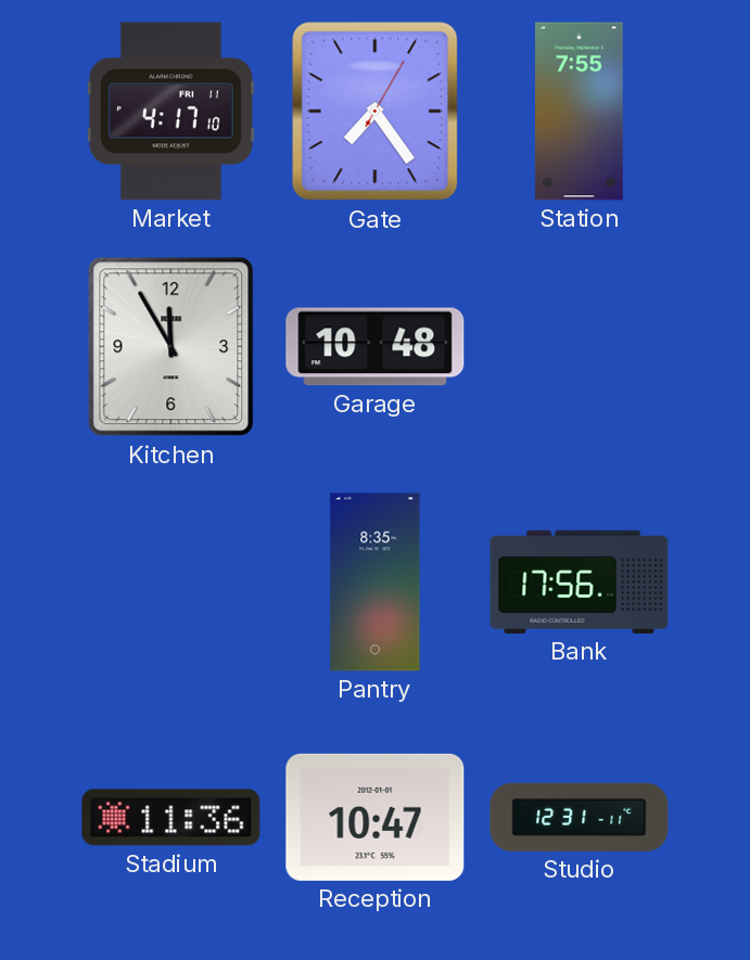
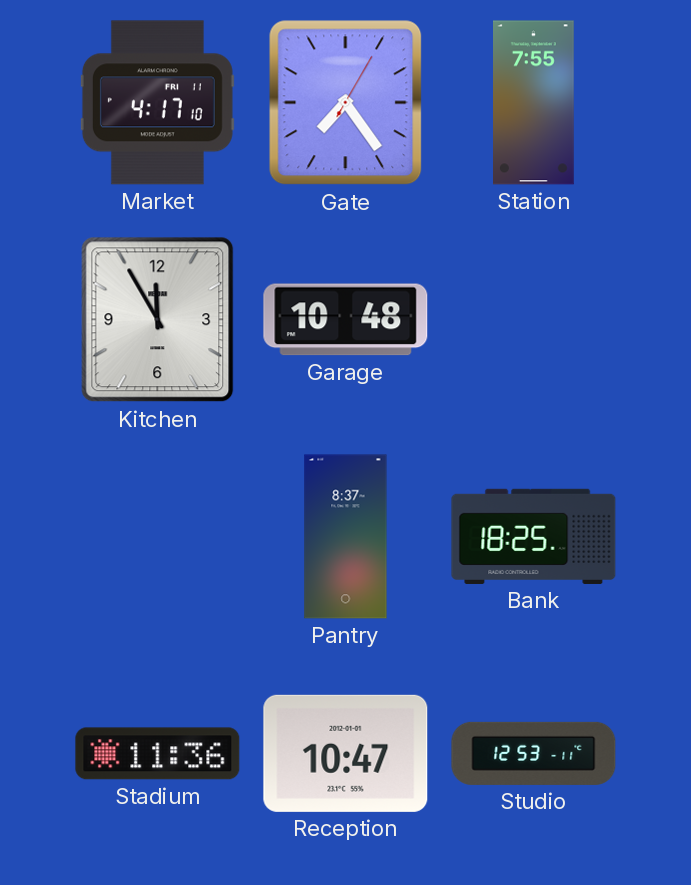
Pantry: 8:35 -> 8:37
Bank: 17:56 -> 18:25
Studio: 12:31 -> 12:53
